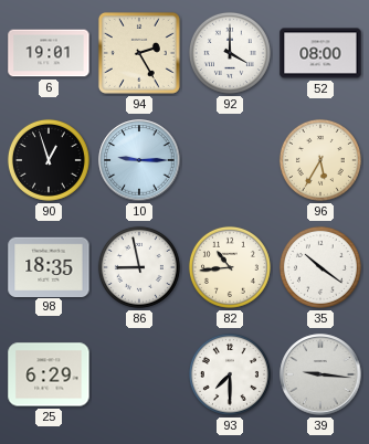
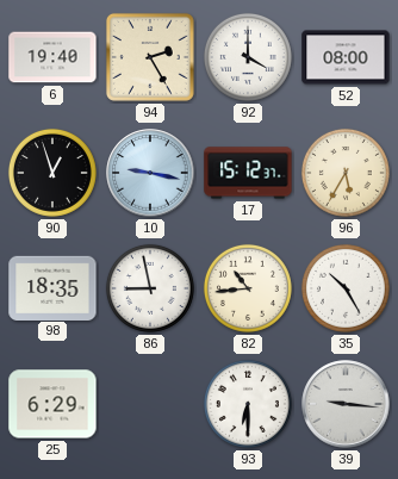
6: 19:01 -> 19:40
10: 9:15 -> 9:17
17: none -> 15:12
35: 10:21 -> 10:25
93: 7:30 -> 6:30
